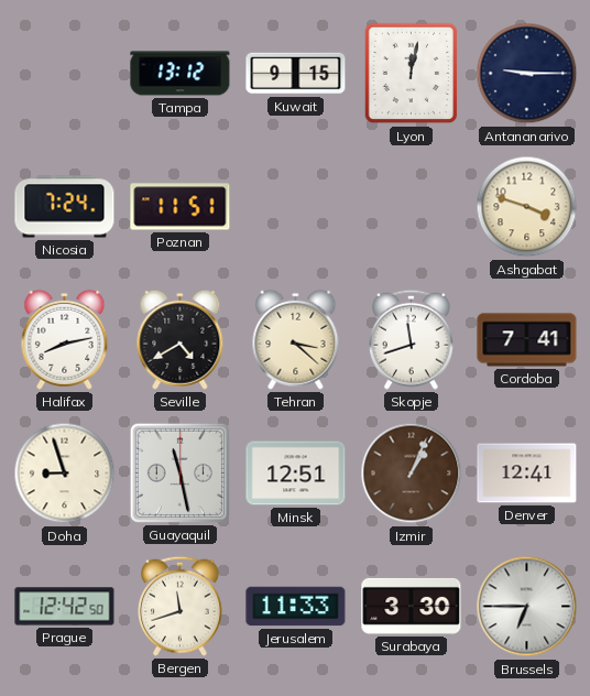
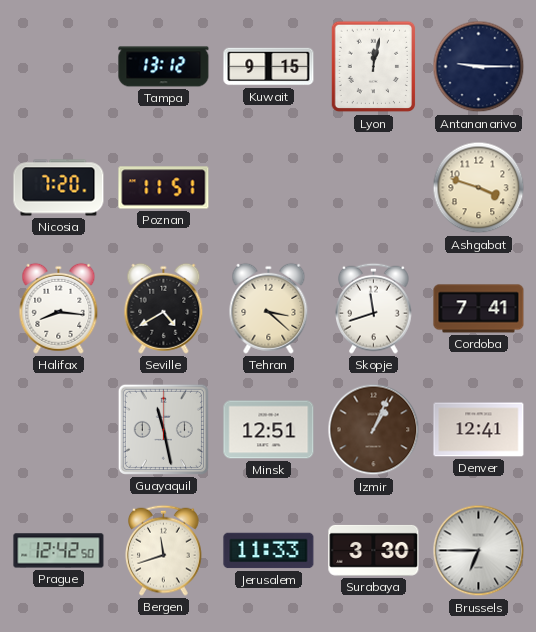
Nicosia: 7:24 -> 7:20
Halifax: 8:13 -> 8:16
Doha: 8:57 -> none
